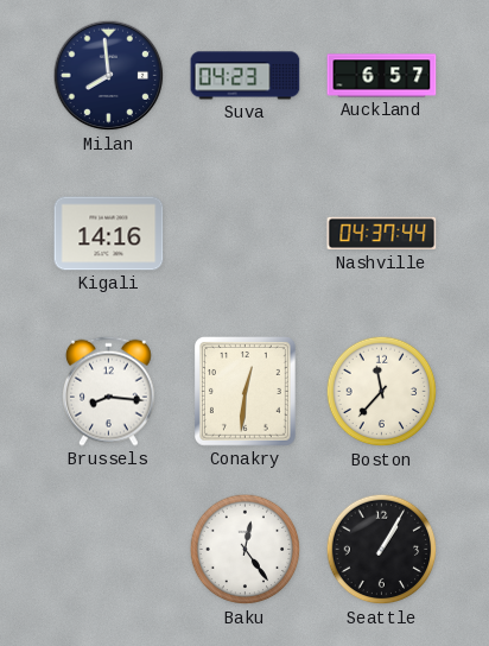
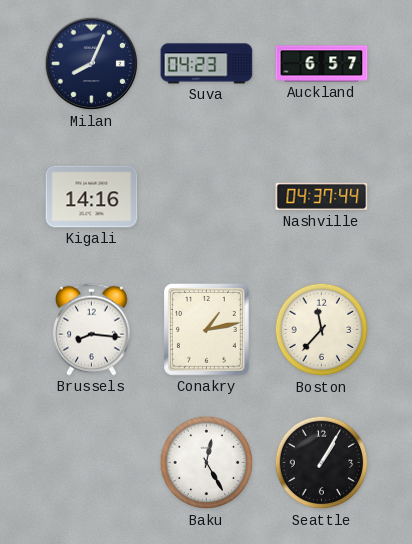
Milan: 7:59 -> 8:04
Conakry: 12:31 -> 1:13
Baku: 12:24 -> 12:25
